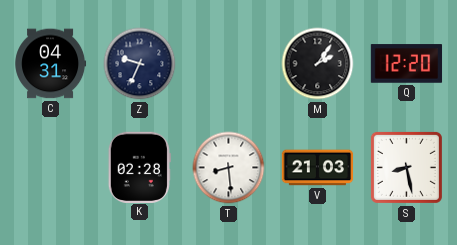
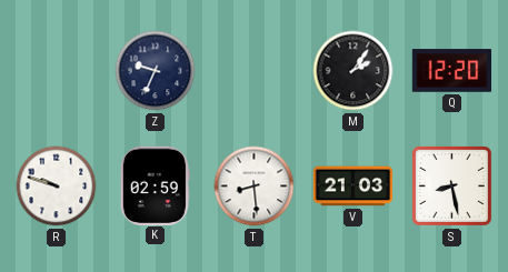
C: 04:31 -> none
R: none -> 9:48
K: 02:28 -> 02:59
